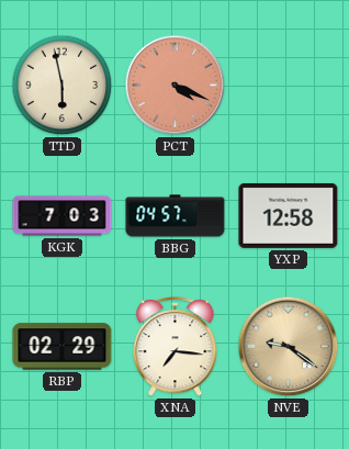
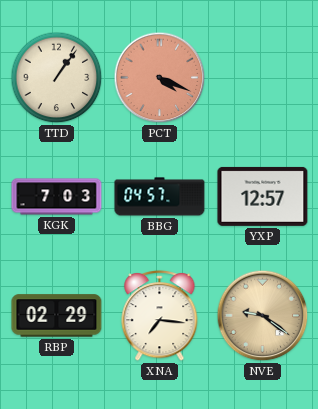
TTD: 5:58 -> 1:06
YXP: 12:58 -> 12:57
